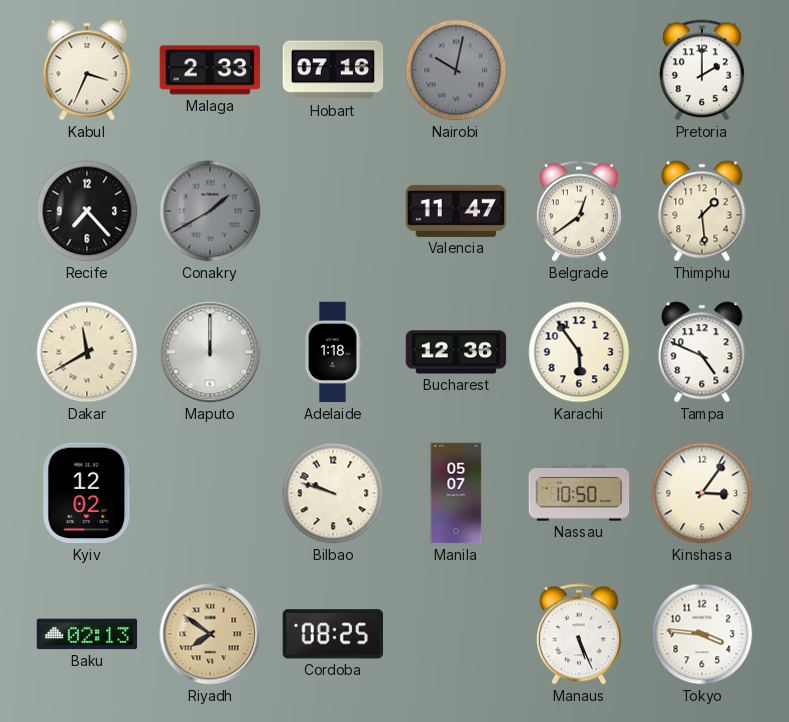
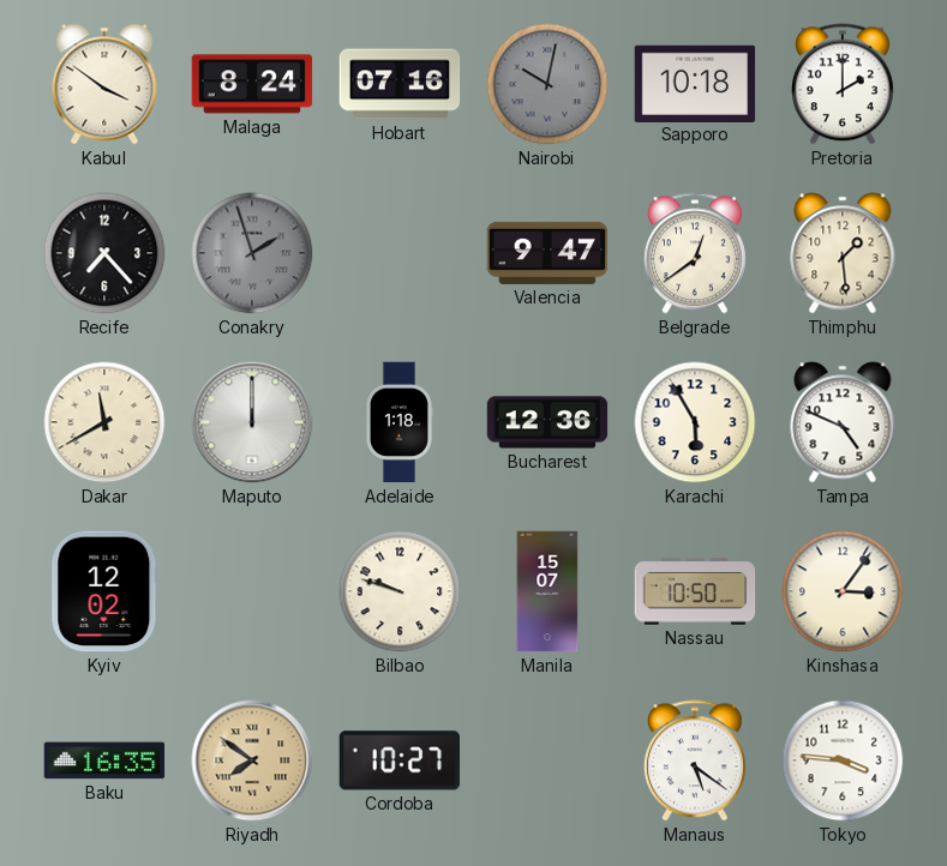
Kabul: 3:34 -> 3:51
Malaga: 2:33 -> 8:24
Sapporo: none -> 10:18
Conakry: 1:40 -> 1:57
Valencia: 11:47 -> 9:47
Karachi: 5:54 -> 5:55
Manila: 05:07 -> 15:07
Baku: 02:13 -> 16:35
Cordoba: 08:25 -> 10:27
Manaus: 5:26 -> 5:21
